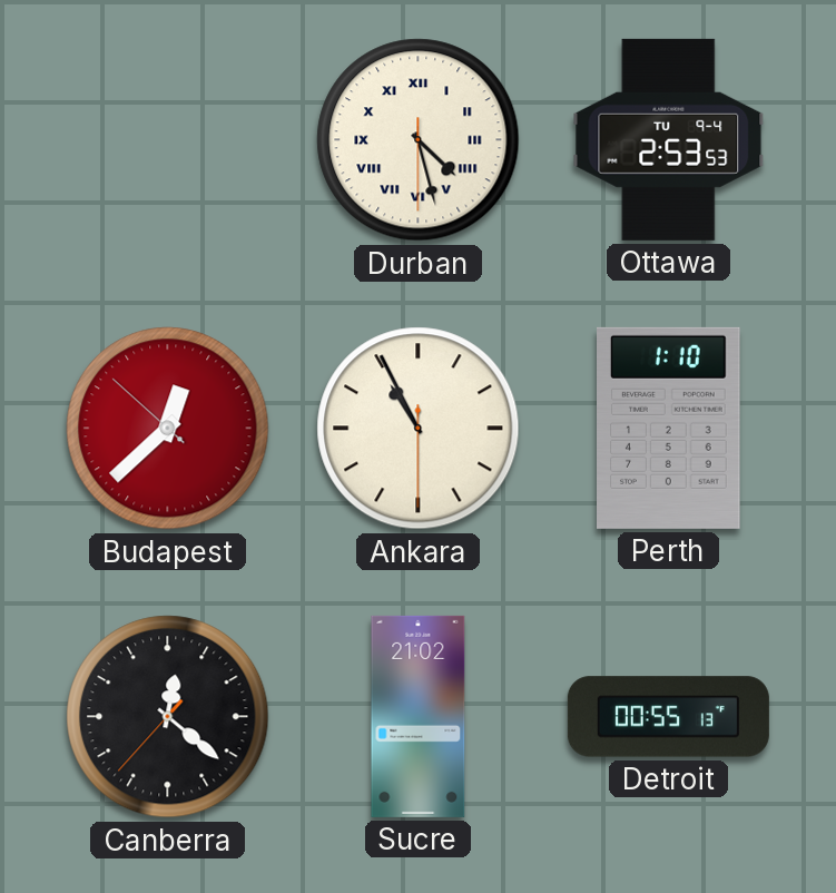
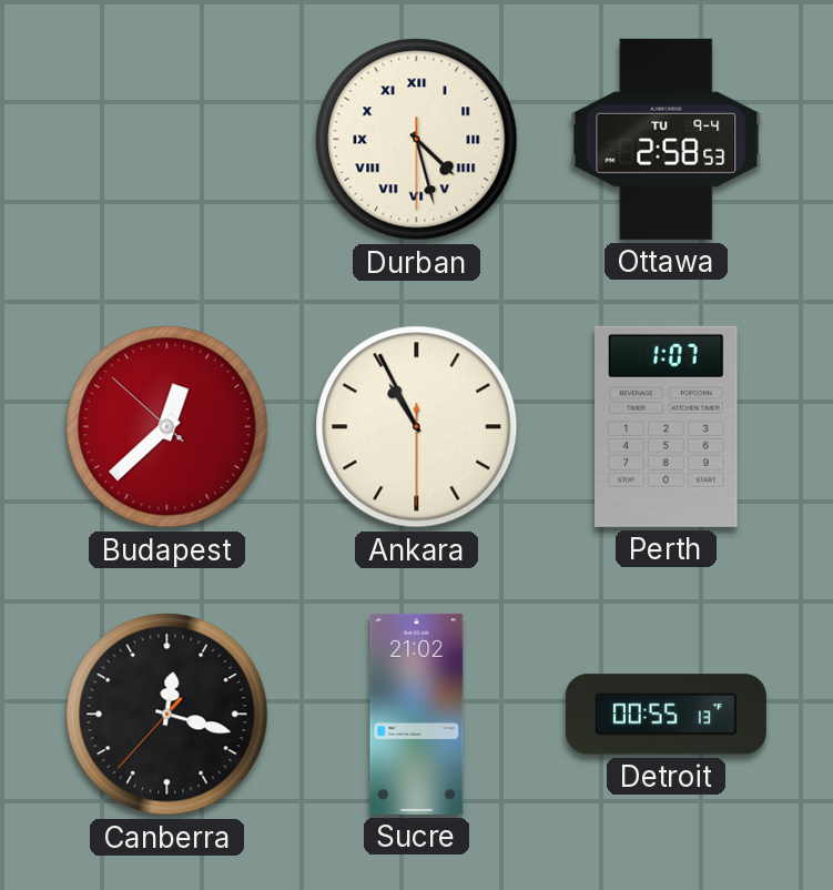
Ottawa: 2:53 -> 2:58
Perth: 1:10 -> 1:07
Canberra: 12:21 -> 12:17
